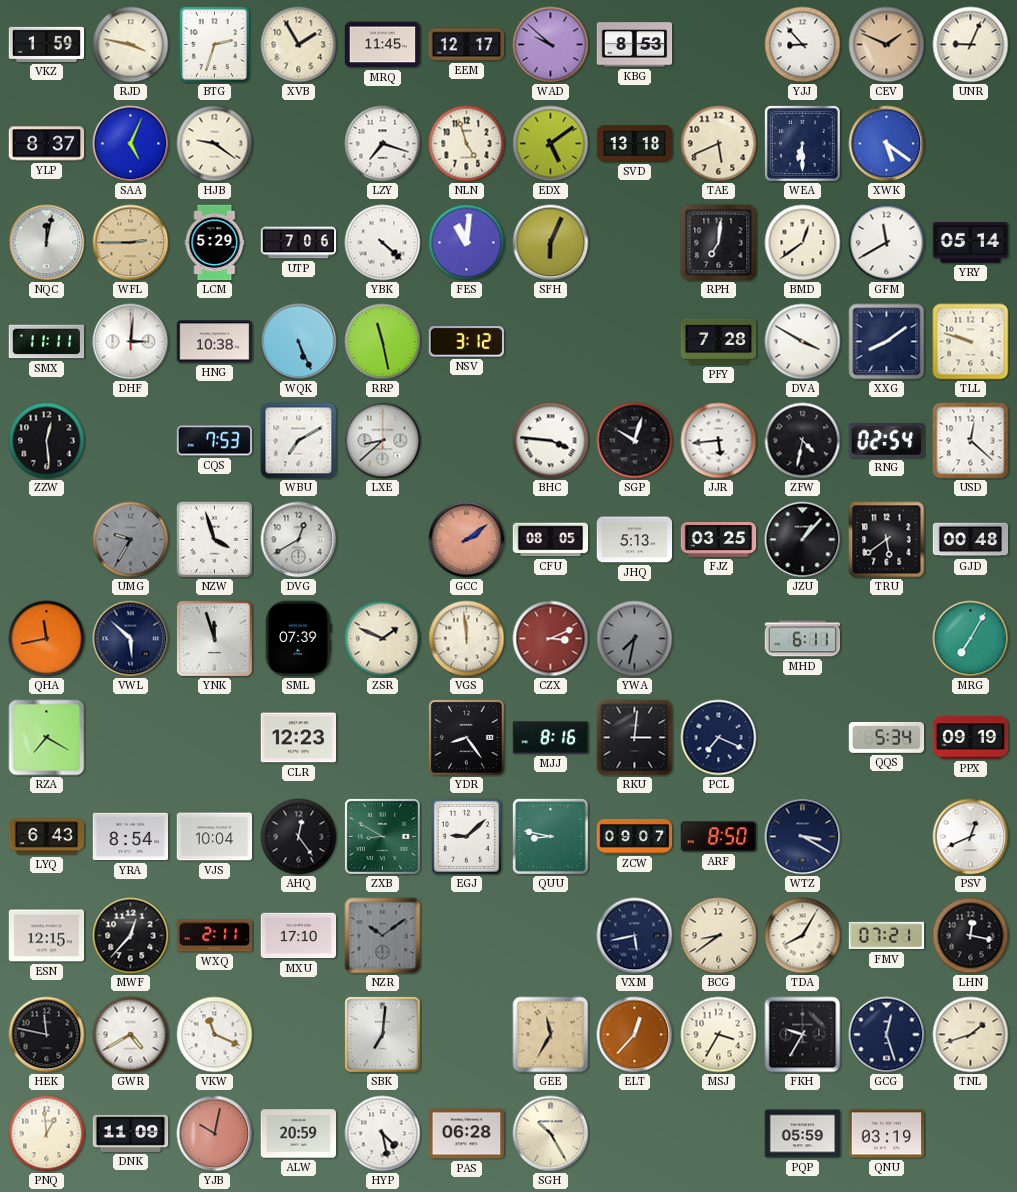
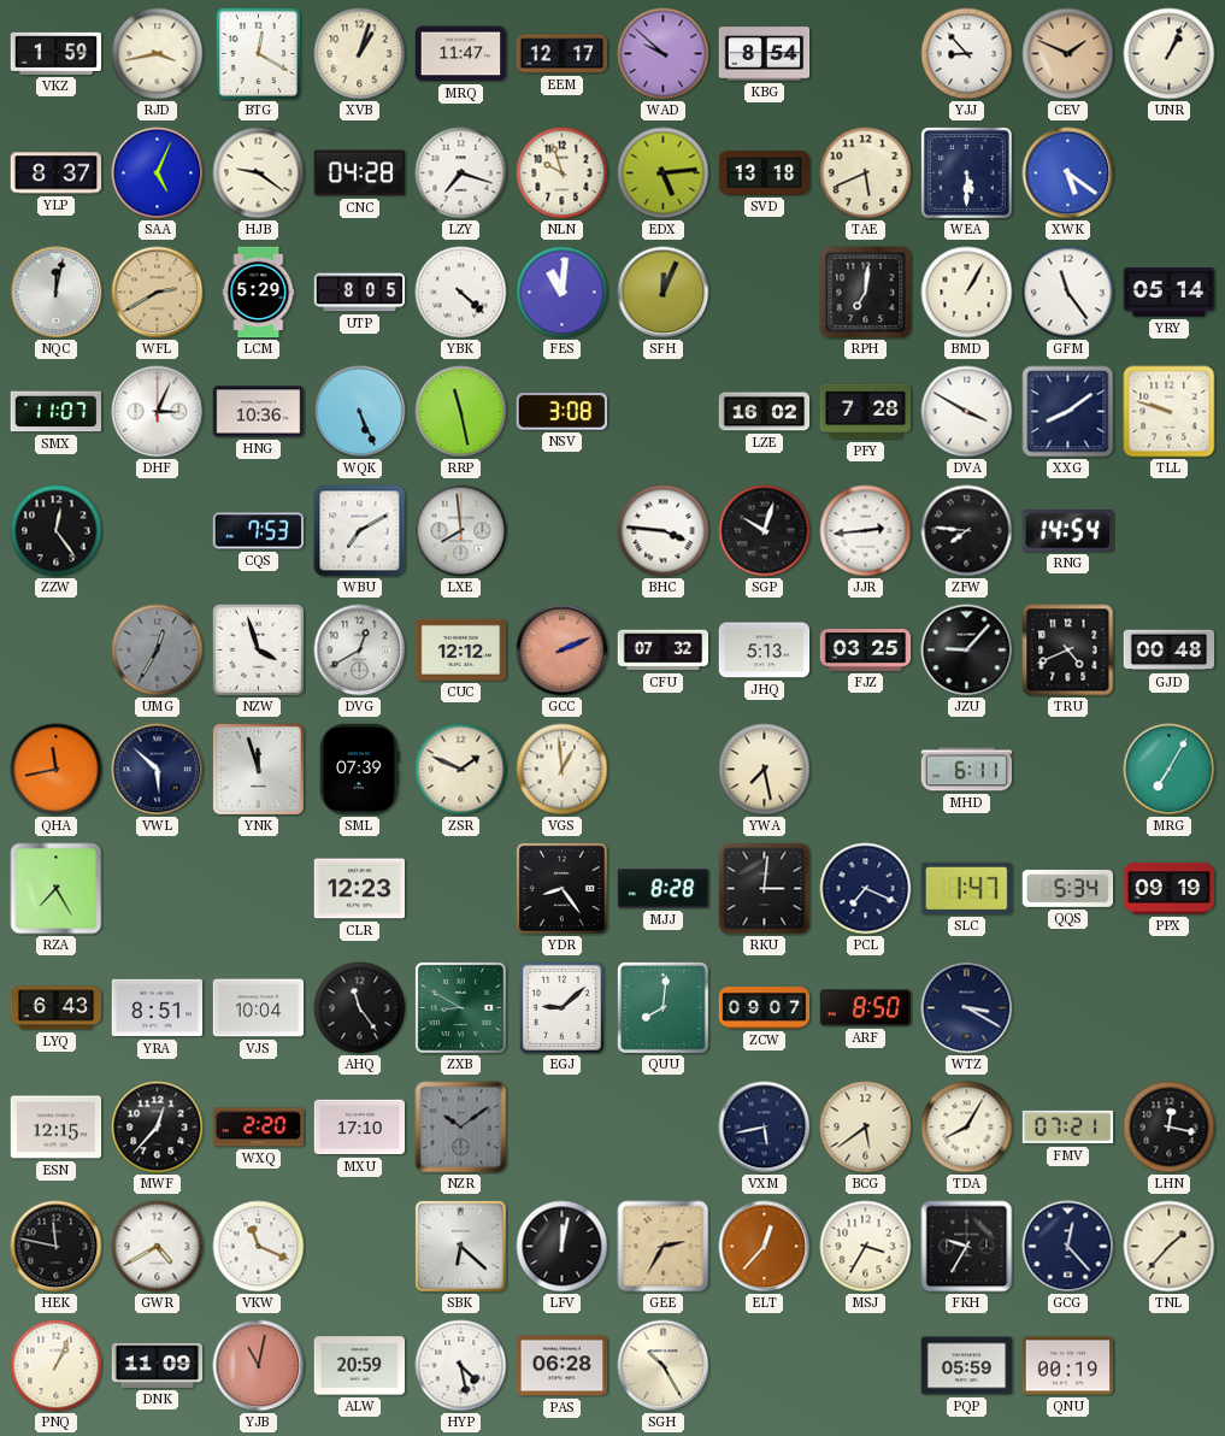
RJD: 3:47 -> 3:43
BTG: 2:33 -> 12:20
XVB: 1:55 -> 1:03
MRQ: 11:45 -> 11:47
KBG: 8:53 -> 8:54
UNR: 9:04 -> 1:04
CNC: none -> 04:28
NLN: 4:57 -> 9:57
EDX: 5:09 -> 5:14
WEA: 6:30 -> 5:30
WFL: 2:45 -> 2:40
UTP: 7:06 -> 8:05
SFH: 6:04 -> 12:04
BMD: 12:39 -> 1:05
GFM: 11:40 -> 11:24
SMX: 11:11 -> 11:07
DHF: 3:01 -> 3:04
HNG: 10:38 -> 10:36
NSV: 3:12 -> 3:08
LZE: none -> 16:02
ZZW: 12:29 -> 12:24
LXE: 8:38 -> 7:59
JJR: 5:44 -> 2:44
ZFW: 4:32 -> 7:46
RNG: 02:54 -> 14:54
USD: 12:22 -> none
UMG: 9:35 -> 12:35
CUC: none -> 12:12
GCC: 2:09 -> 2:11
CFU: 08:05 -> 07:32
JZU: 1:07 -> 9:07
TRU: 5:39 -> 4:41
VGS: 11:59 -> 12:59
CZX: 3:11 -> none
YWA: 7:32 -> 7:28
YWA dial: grey -> cream
RZA: 7:20 -> 7:25
MJJ: 8:16 -> 8:28
SLC: none -> 1:47
YRA: 8:54 -> 8:51
AHQ: 12:24 -> 11:24
QUU: 8:47 -> 8:01
PSV: 12:41 -> none
WXQ: 2:11 -> 2:20
BCG: 8:39 -> 5:39
SBK: 7:01 -> 6:22
LFV: none -> 12:02
GEE: 11:35 -> 2:35
GCG: 12:27 -> 12:23
TNL: 1:42 -> 1:37
PNQ: 12:59 -> 1:04
YJB: 10:02 -> 11:02
QNU: 03:19 -> 00:19
